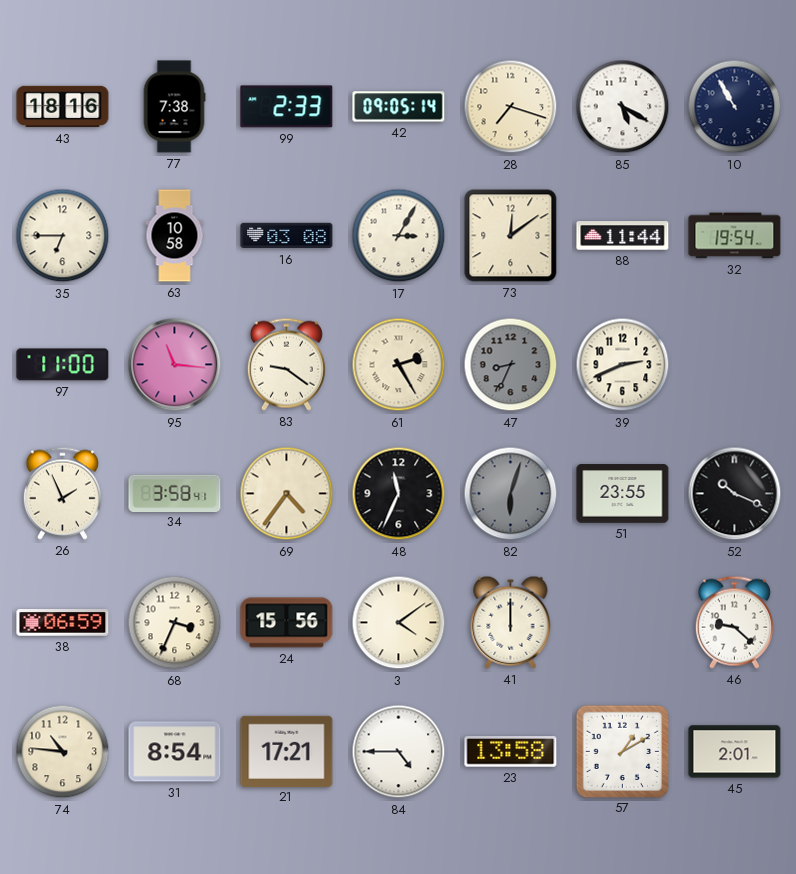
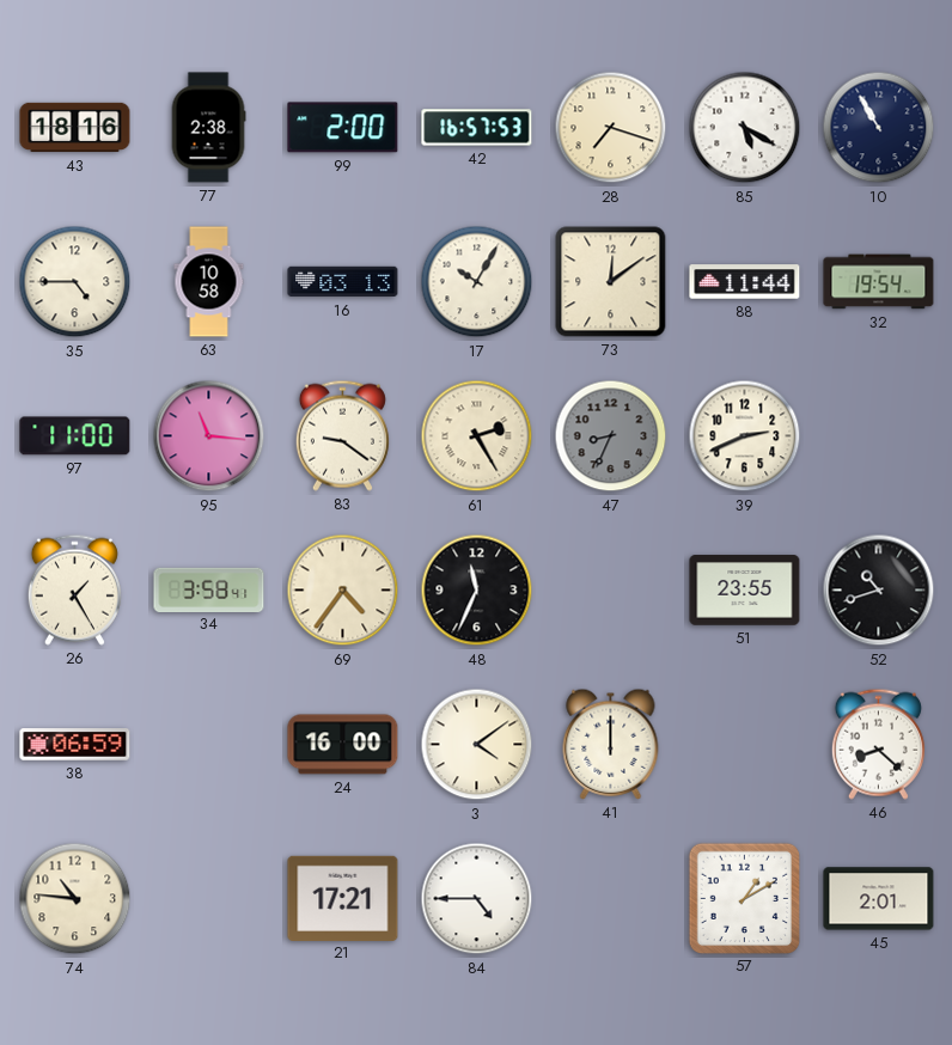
77: 7:38 -> 2:38
99: 2:33 -> 2:00
42: 09:05 -> 16:57
35: 6:45 -> 4:45
16: 03:08 -> 03:13
17: 3:05 -> 10:05
26: 1:56 -> 1:25
82: 6:03 -> none
52: 10:19 -> 10:42
68: 3:34 -> none
24: 15:56 -> 16:00
46: 9:22 -> 8:22
31: 8:54 -> none
23: 13:58 -> none
